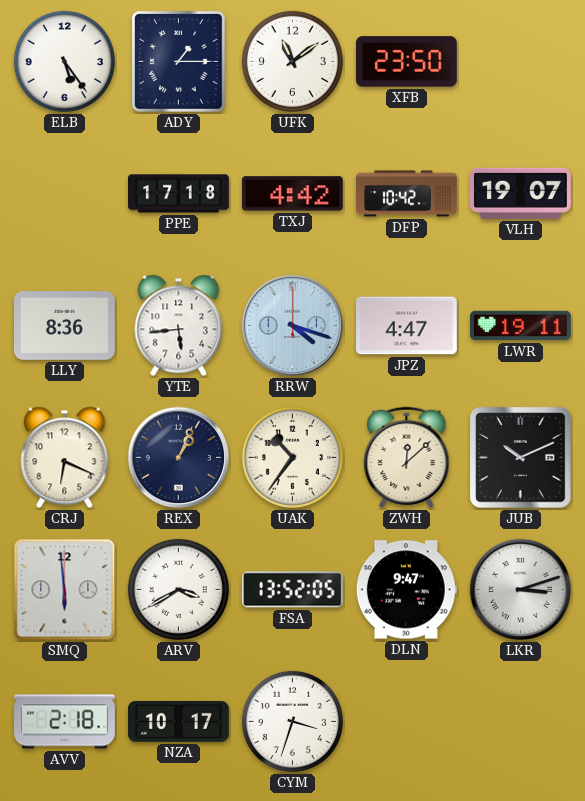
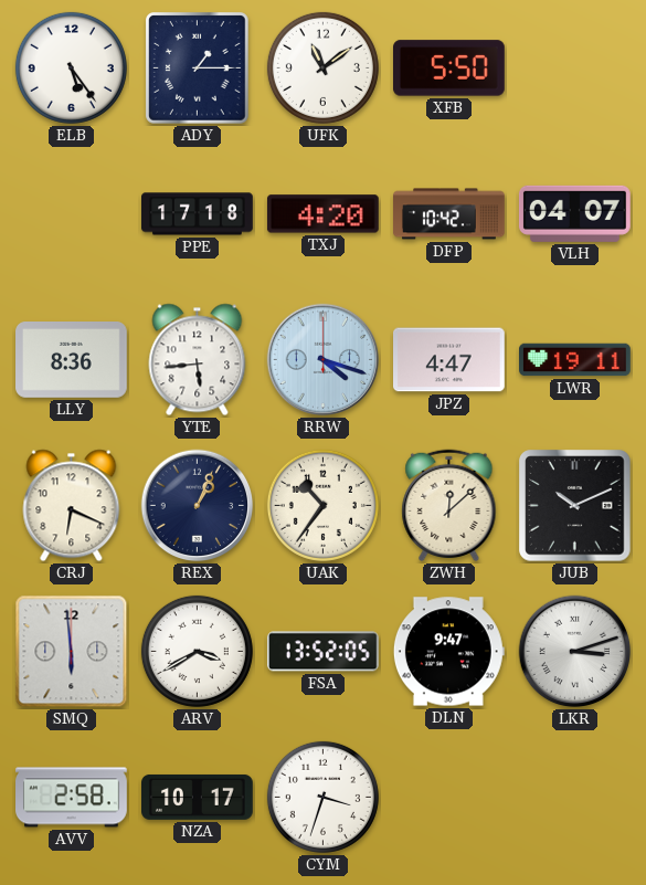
XFB: 23:50 -> 5:50
TXJ: 4:42 -> 4:20
VLH: 19:07 -> 04:07
AVV: 2:18 -> 2:58
